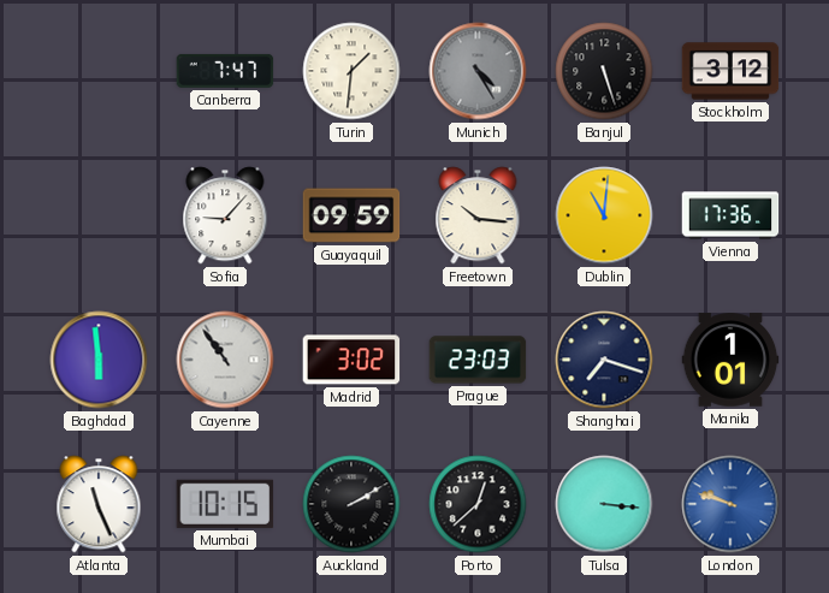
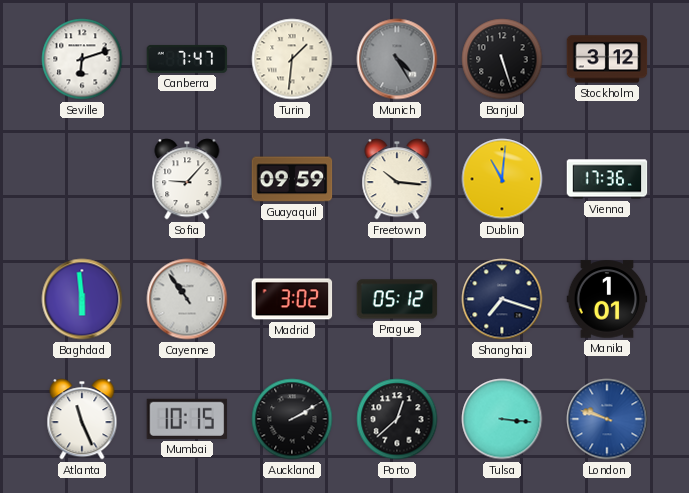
Seville: none -> 6:12
Prague: 23:03 -> 05:12
